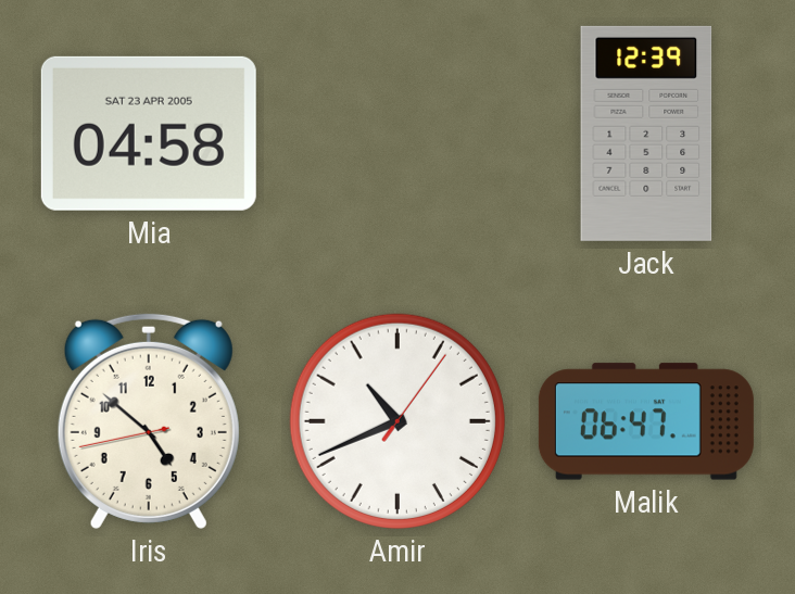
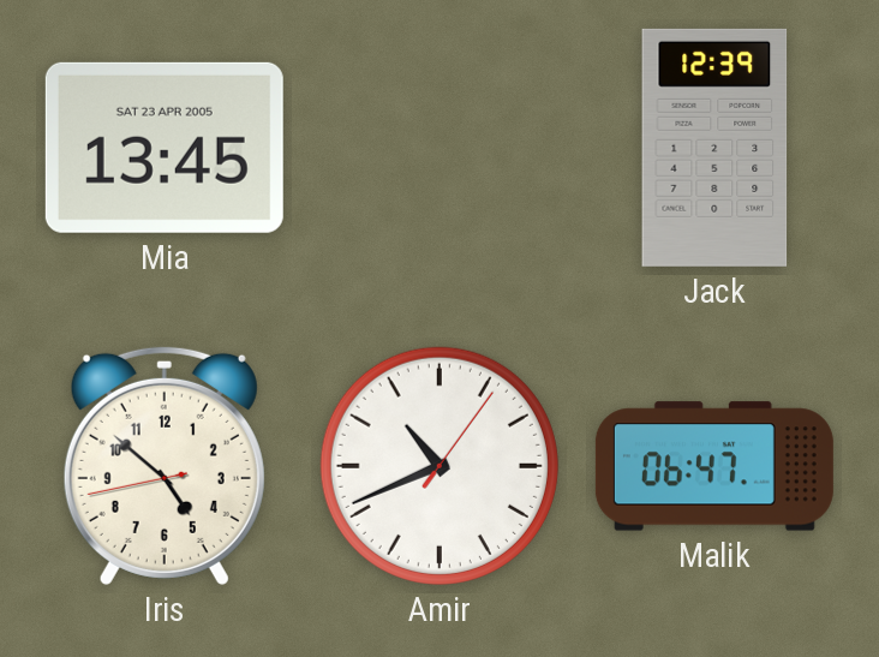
Mia: 04:58 -> 13:45
